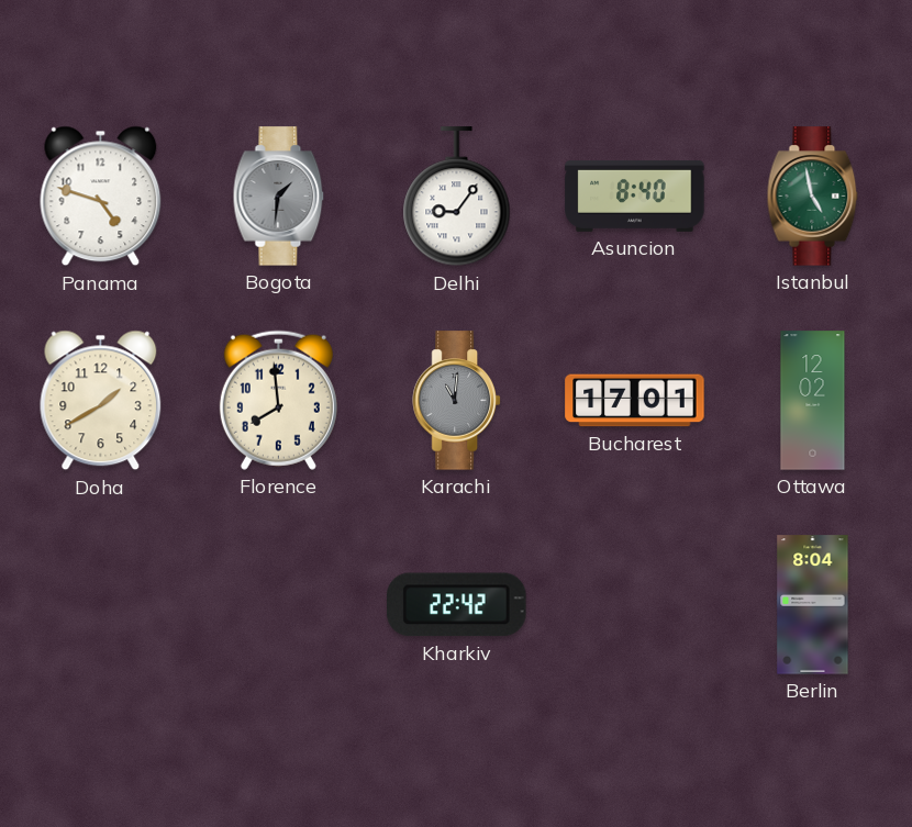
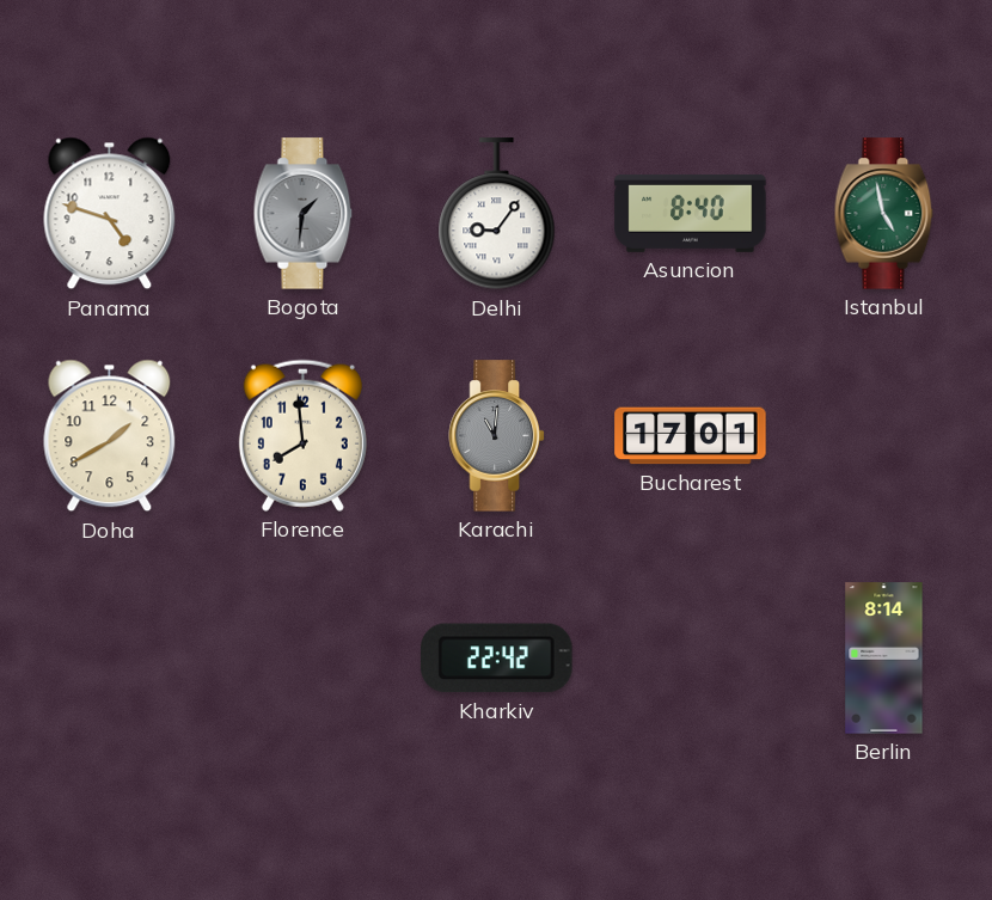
Ottawa: 12:02 -> none
Berlin: 8:04 -> 8:14
